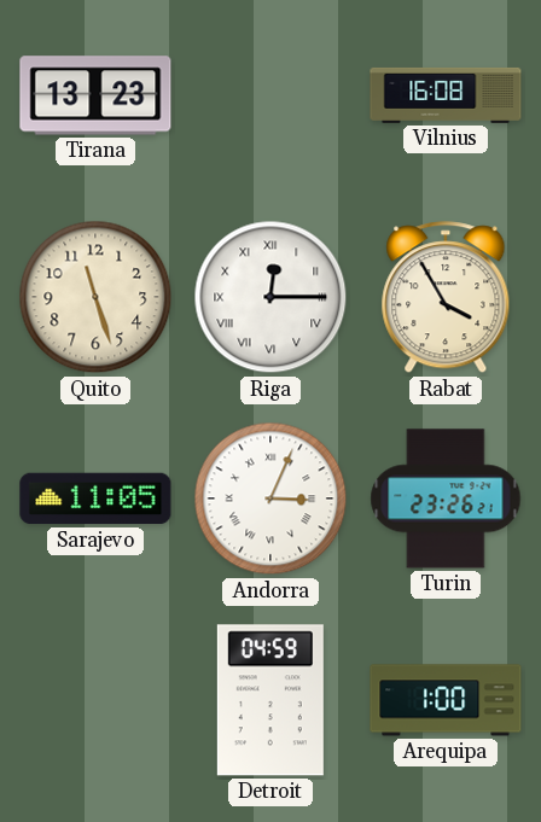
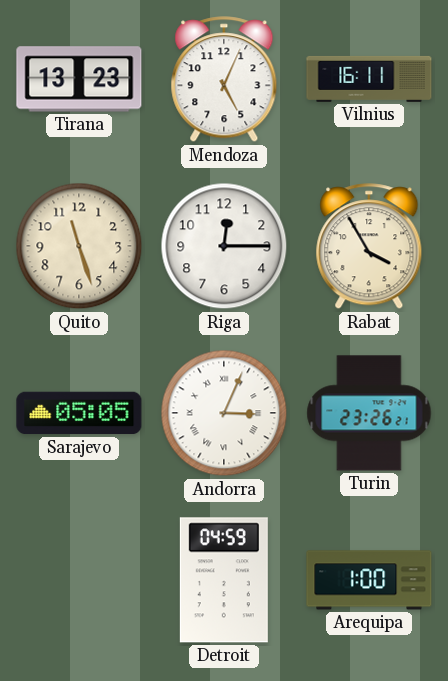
Mendoza: none -> 5:04
Vilnius: 16:08 -> 16:11
Riga numerals: Roman -> Arabic
Sarajevo: 11:05 -> 05:05
